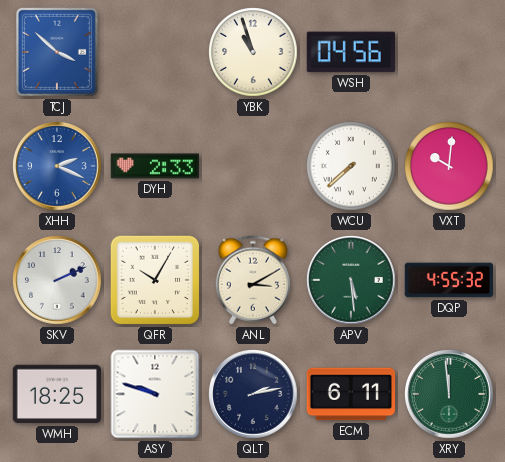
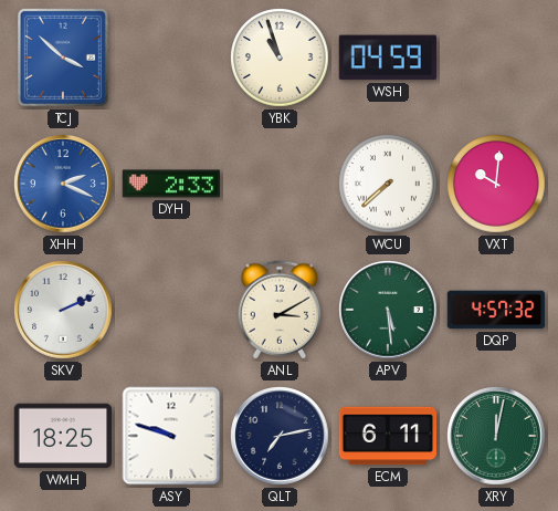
WSH: 04:56 -> 04:59
QFR: 10:05 -> none
DQP: 4:55 -> 4:57
QLT: 2:13 -> 7:13
XRY: 11:59 -> 12:02
